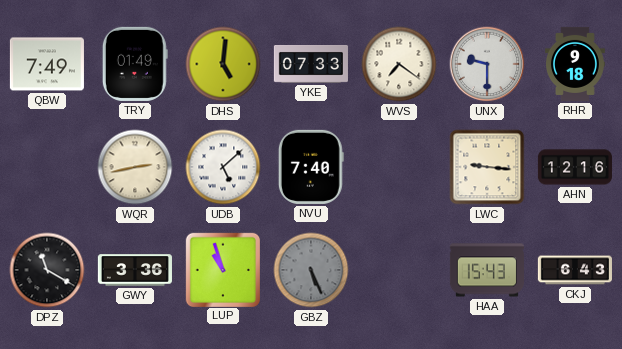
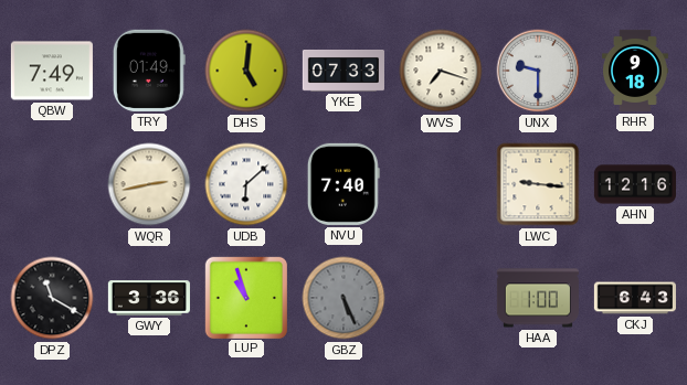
WVS: 7:21 -> 7:18
UDB: 5:08 -> 6:08
HAA: 15:43 -> 1:00
